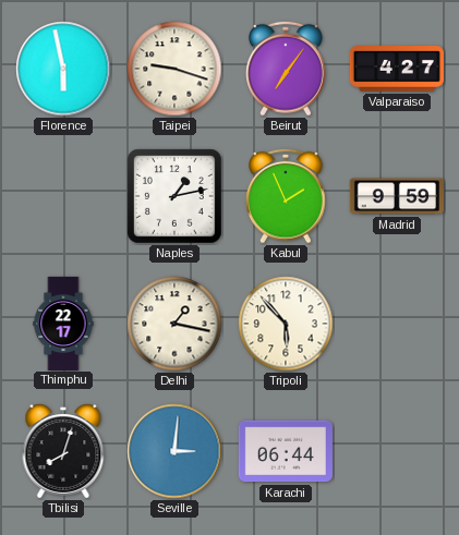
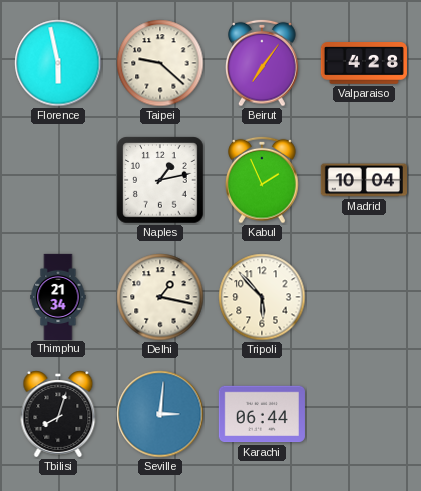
Taipei: 9:18 -> 9:22
Valparaiso: 4:27 -> 4:28
Madrid: 9:59 -> 10:04
Thimphu: 22:17 -> 21:34
